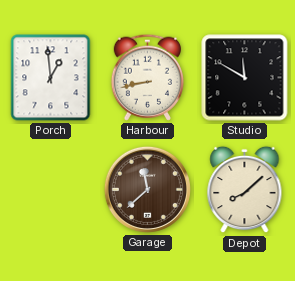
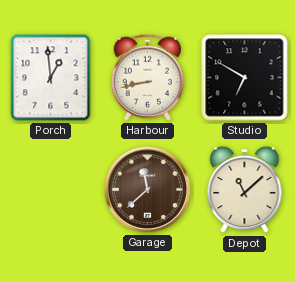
Studio: 11:50 -> 6:50
Depot: 8:08 -> 11:08
